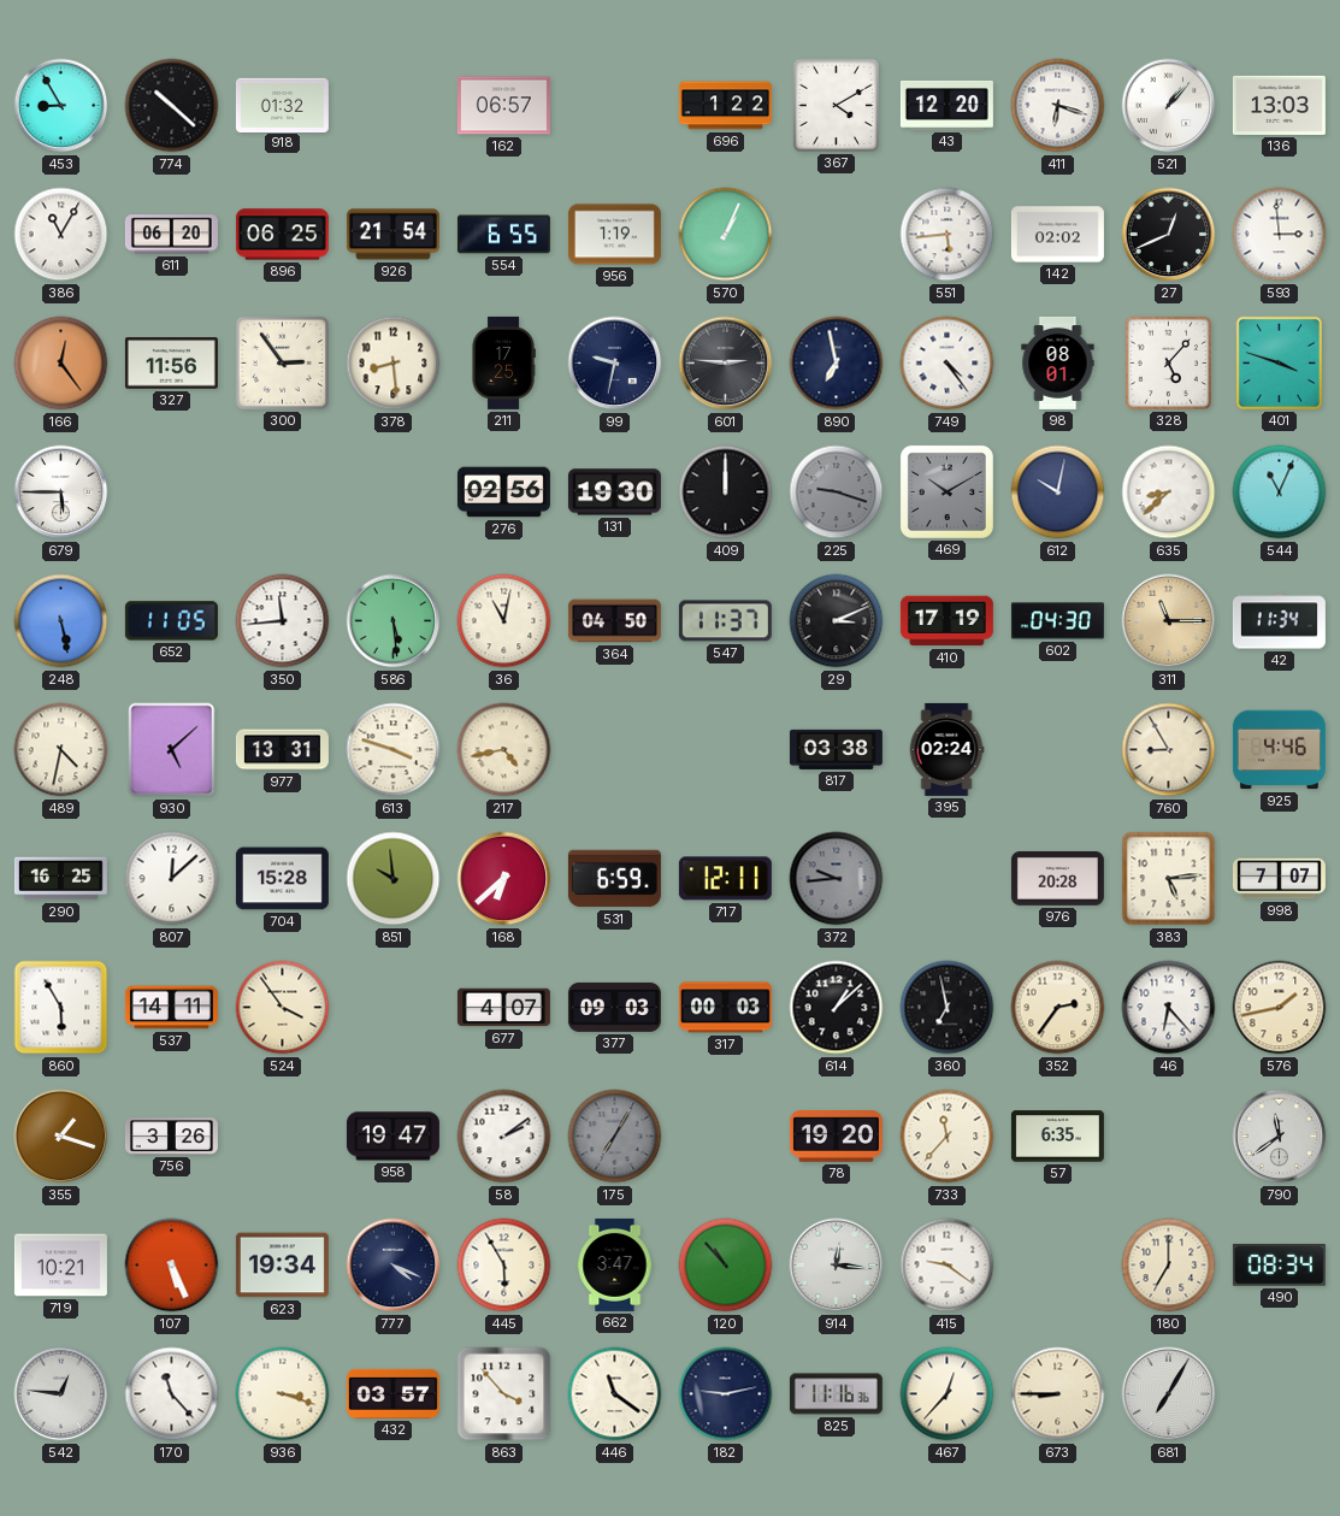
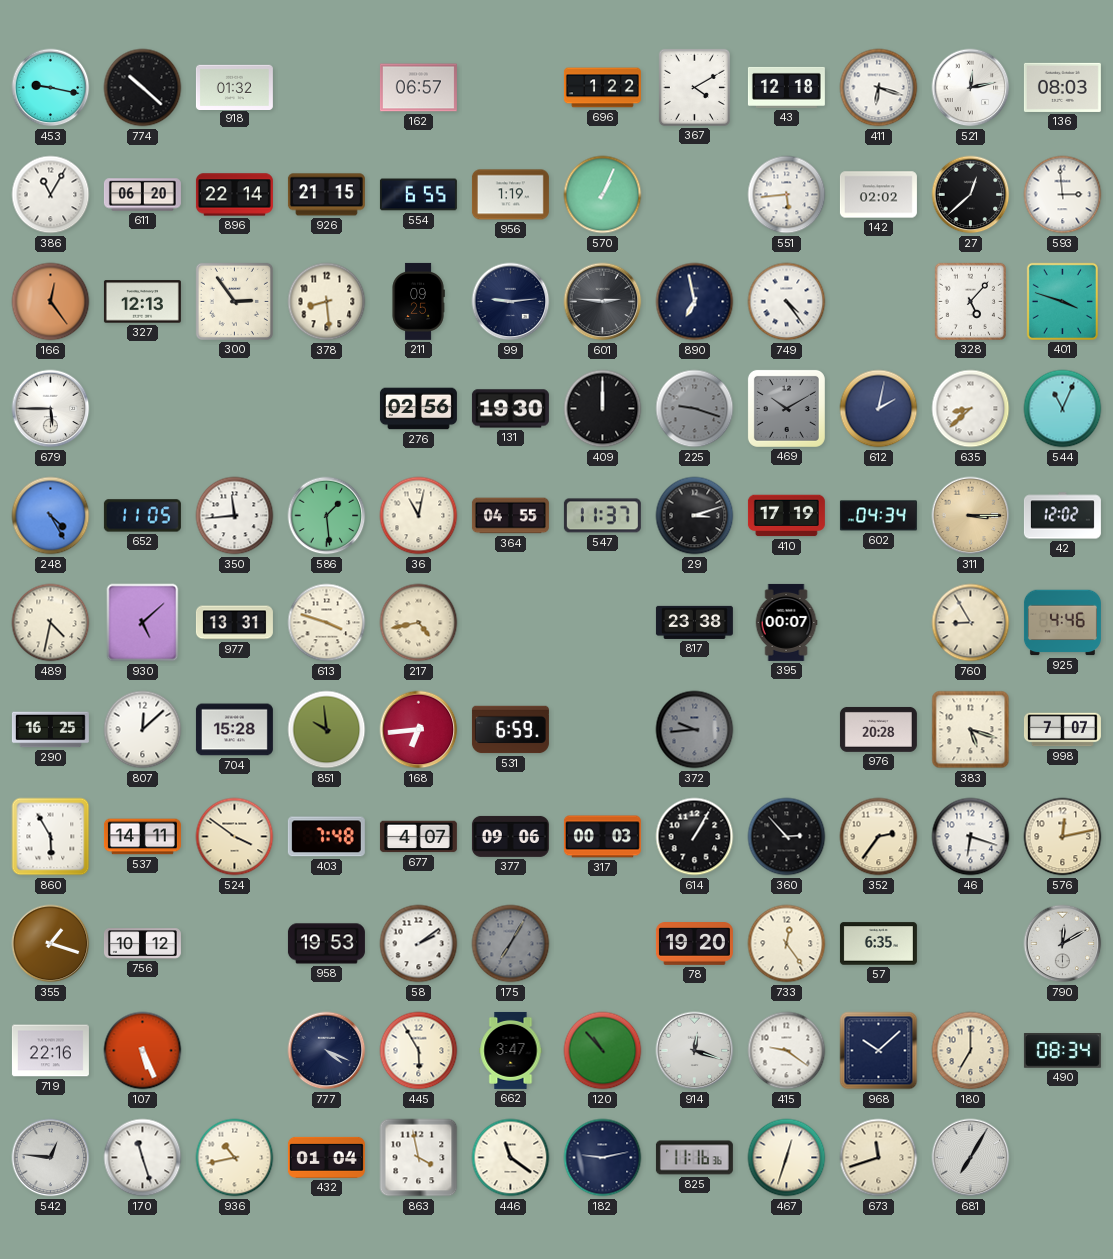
453: 8:55 -> 9:17
43: 12:20 -> 12:18
521: 1:07 -> 12:13
136: 13:03 -> 08:03
896: 06:25 -> 22:14
926: 21:54 -> 21:15
27: 12:41 -> 12:38
327: 11:56 -> 12:13
211: 17:25 -> 09:25
99: 9:32 -> 9:14
98: 08:01 -> none
612: 10:02 -> 2:02
248: 5:28 -> 4:25
586: 5:29 -> 1:29
364: 04:50 -> 04:55
29: 3:11 -> 3:12
602: 04:30 -> 04:34
311: 11:15 -> 3:15
42: 11:34 -> 12:02
817: 03:38 -> 23:38
395: 02:24 -> 00:07
168: 6:38 -> 6:44
717: 12:11 -> none
383: 5:14 -> 5:18
524: 3:54 -> 3:51
403: none -> 7:48
377: 09:03 -> 09:06
614: 1:08 -> 1:05
360: 6:58 -> 2:53
46: 6:23 -> 6:18
576: 1:43 -> 12:13
756: 3:26 -> 10:12
958: 19:47 -> 19:53
733: 11:37 -> 12:24
790: 11:39 -> 12:10
719: 10:21 -> 22:16
623: 19:34 -> none
914: 12:16 -> 12:18
968: none -> 10:08
170: 11:23 -> 11:27
936: 3:18 -> 10:43
432: 03:57 -> 01:04
863: 3:53 -> 3:58
467: 12:37 -> 12:33
673: 8:45 -> 11:42
